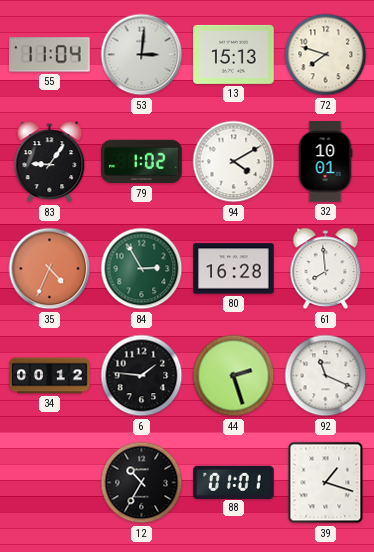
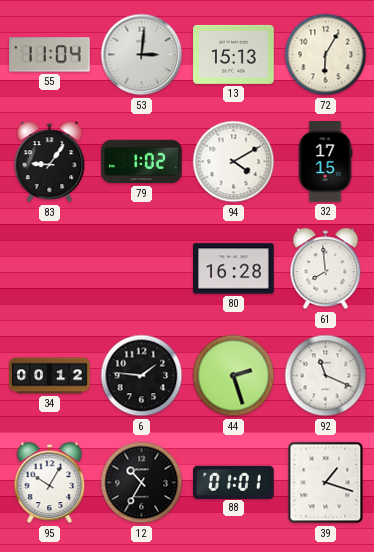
72: 7:48 -> 6:05
32: 10:01 -> 17:15
35: 4:34 -> none
84: 2:55 -> none
95: none -> 10:05
